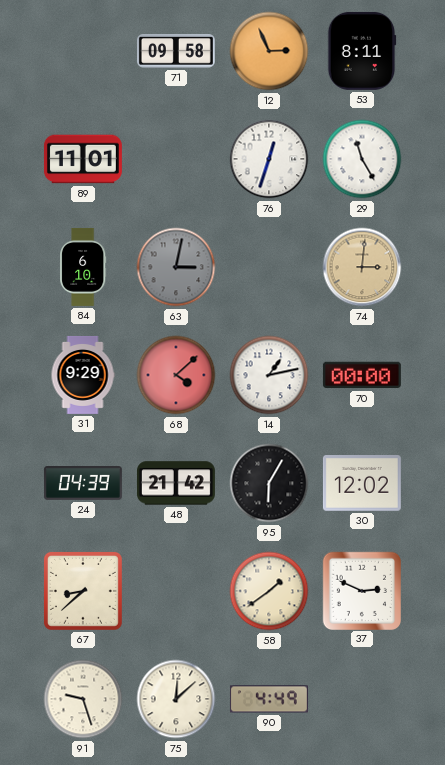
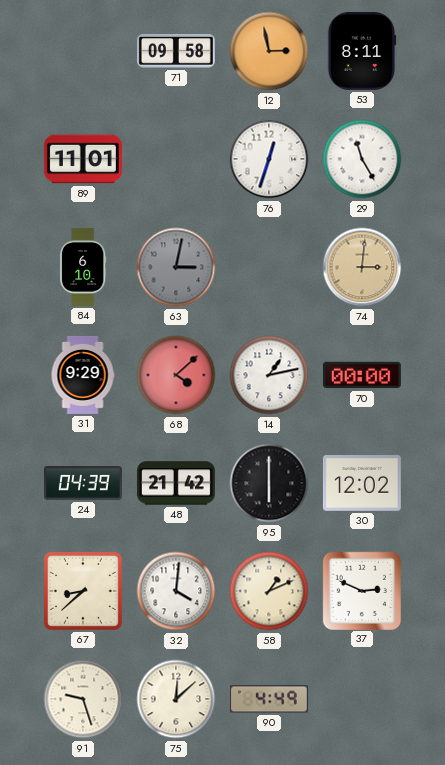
12: 2:56 -> 2:58
95: 6:05 -> 6:00
32: none -> 4:01
58: 1:39 -> 1:11
